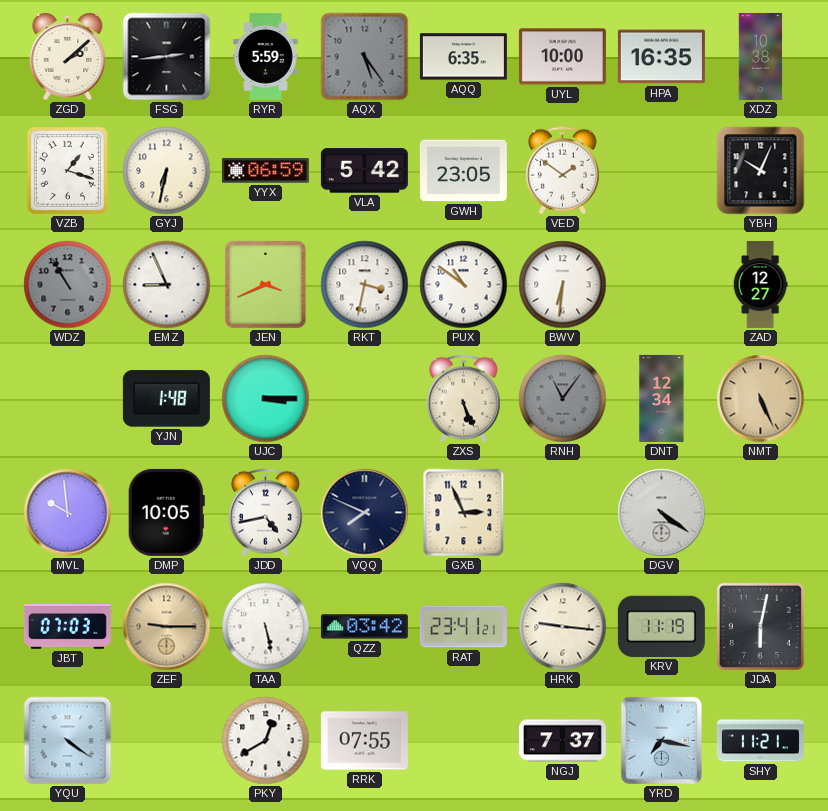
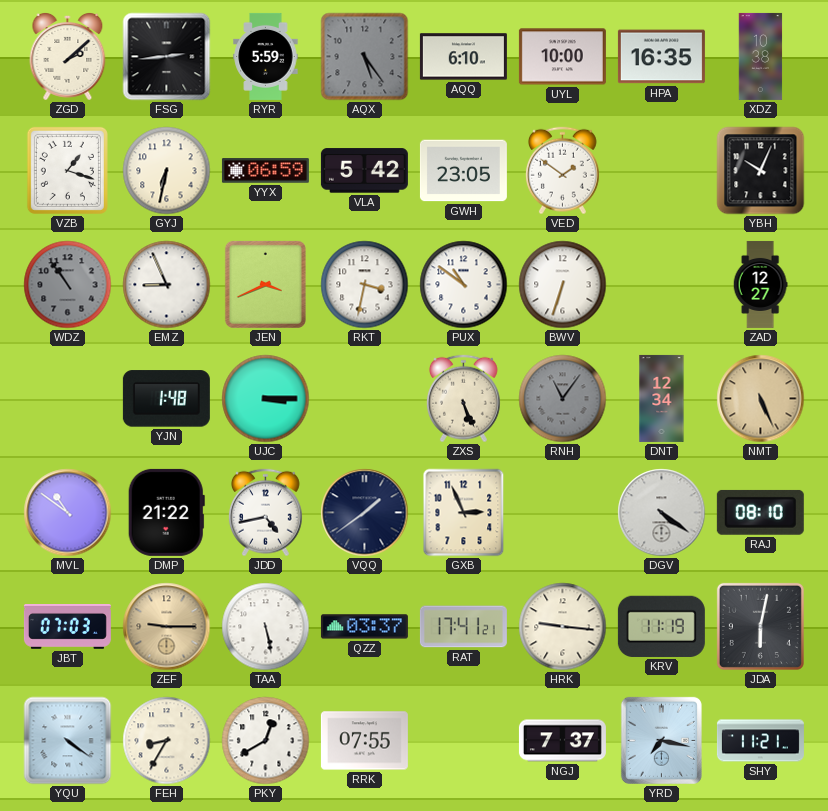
AQQ: 6:35 -> 6:10
WDZ: 10:55 -> 10:54
BWV: 6:31 -> 6:33
MVL: 9:59 -> 10:51
DMP: 10:05 -> 21:22
VQQ: 7:49 -> 1:39
RAJ: none -> 08:10
QZZ: 03:42 -> 03:37
RAT: 23:41 -> 17:41
FEH: none -> 8:35
